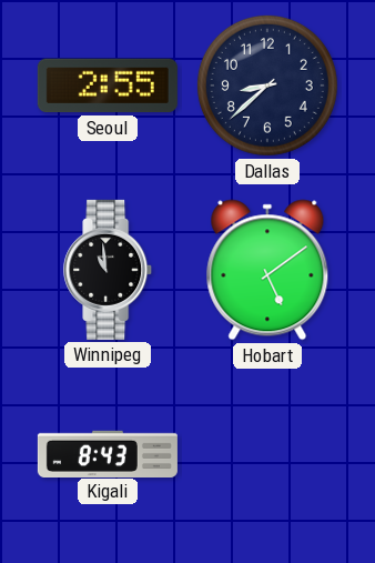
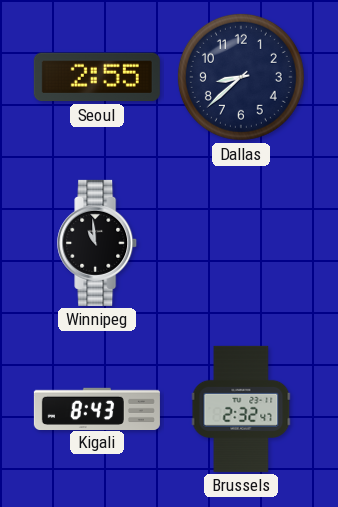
Hobart: 5:09 -> none
Brussels: none -> 2:32
